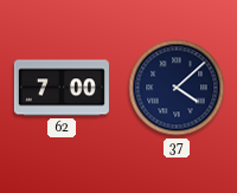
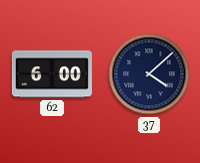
62: 7:00 -> 6:00
